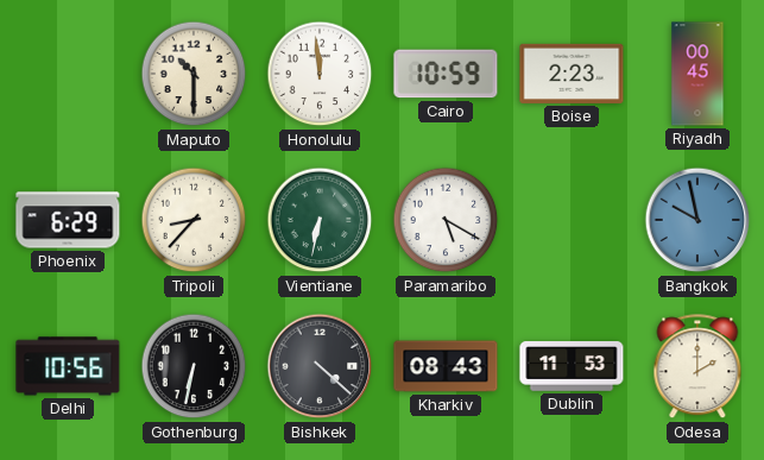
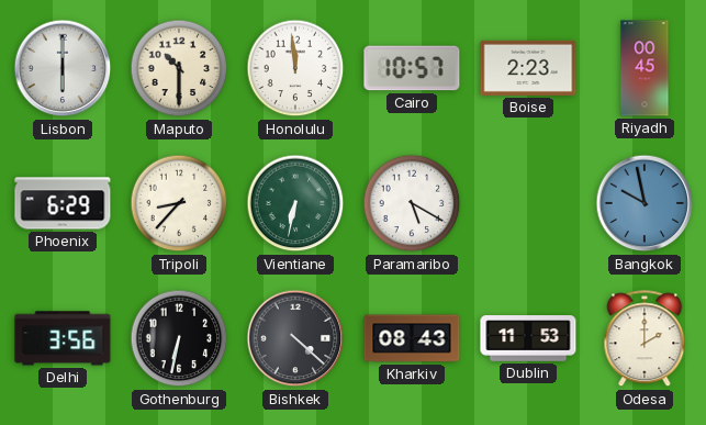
Lisbon: none -> 6:00
Cairo: 10:59 -> 10:57
Delhi: 10:56 -> 3:56
